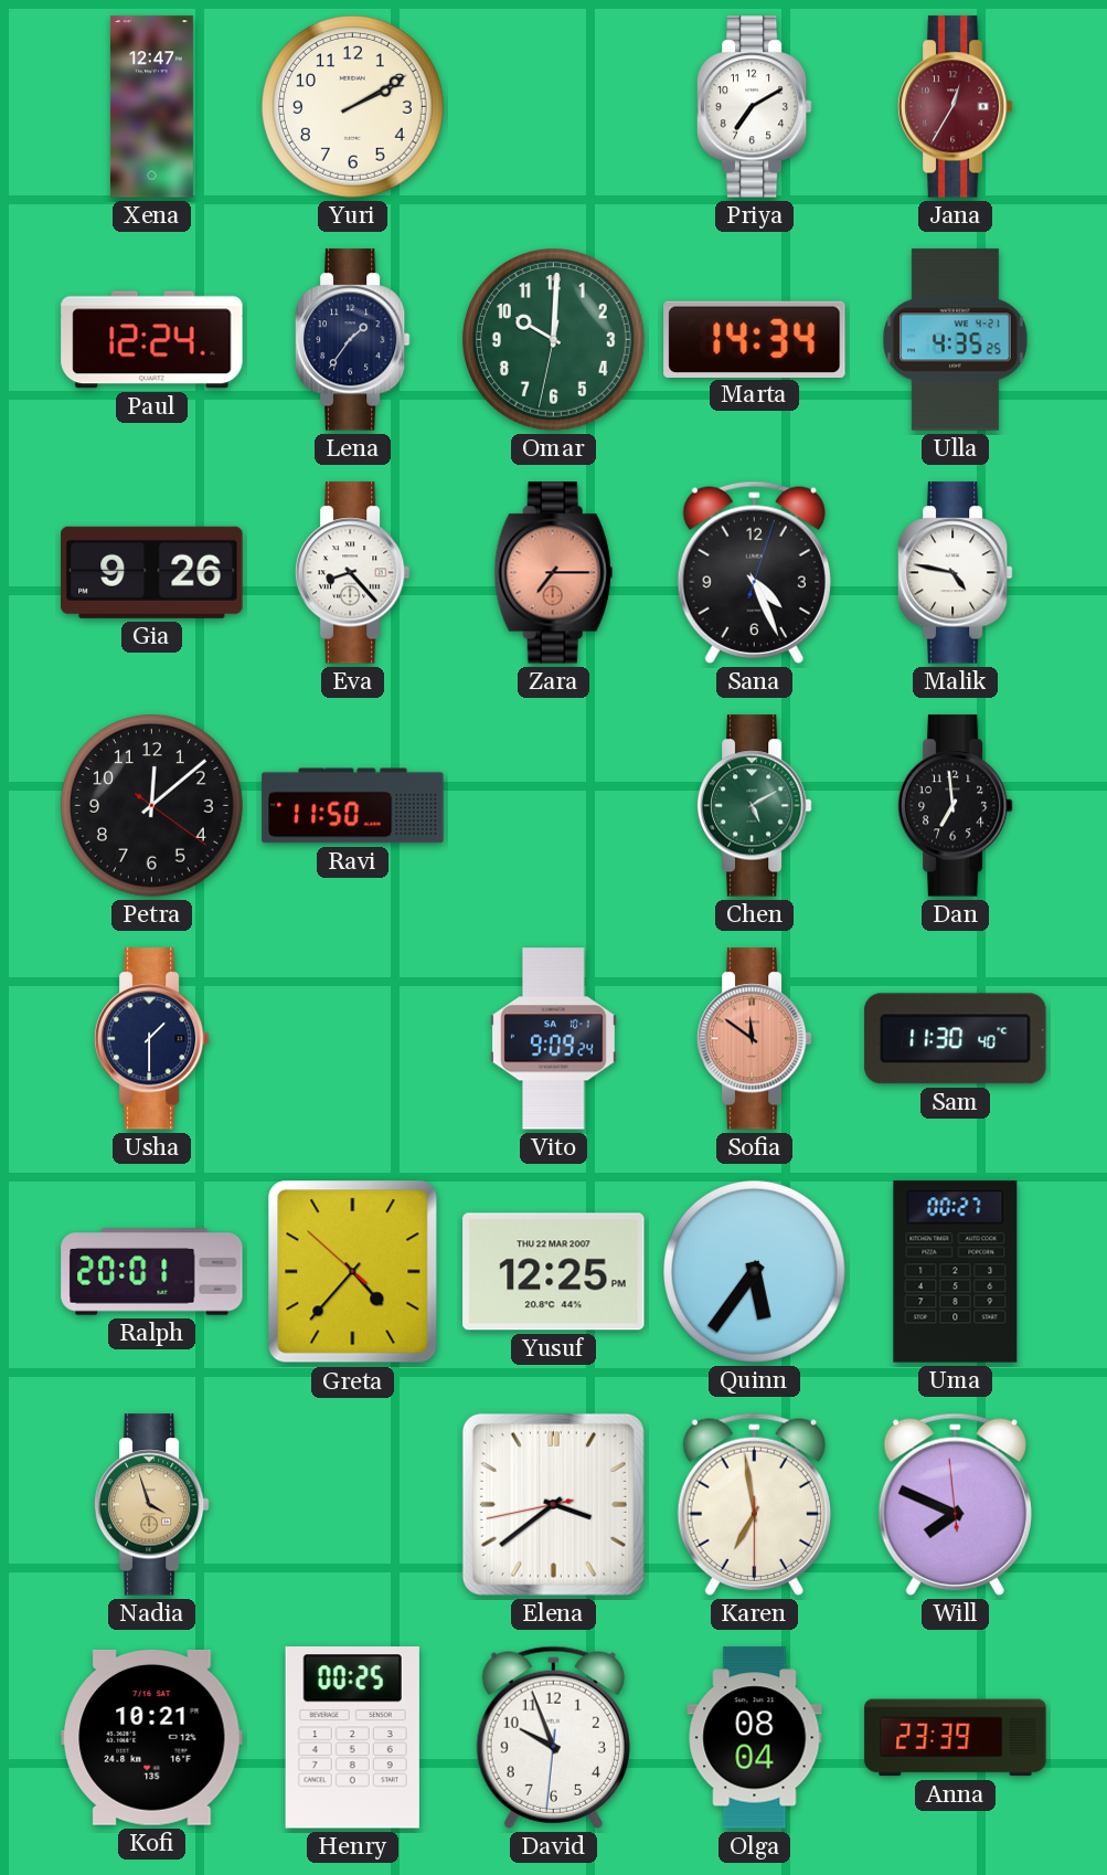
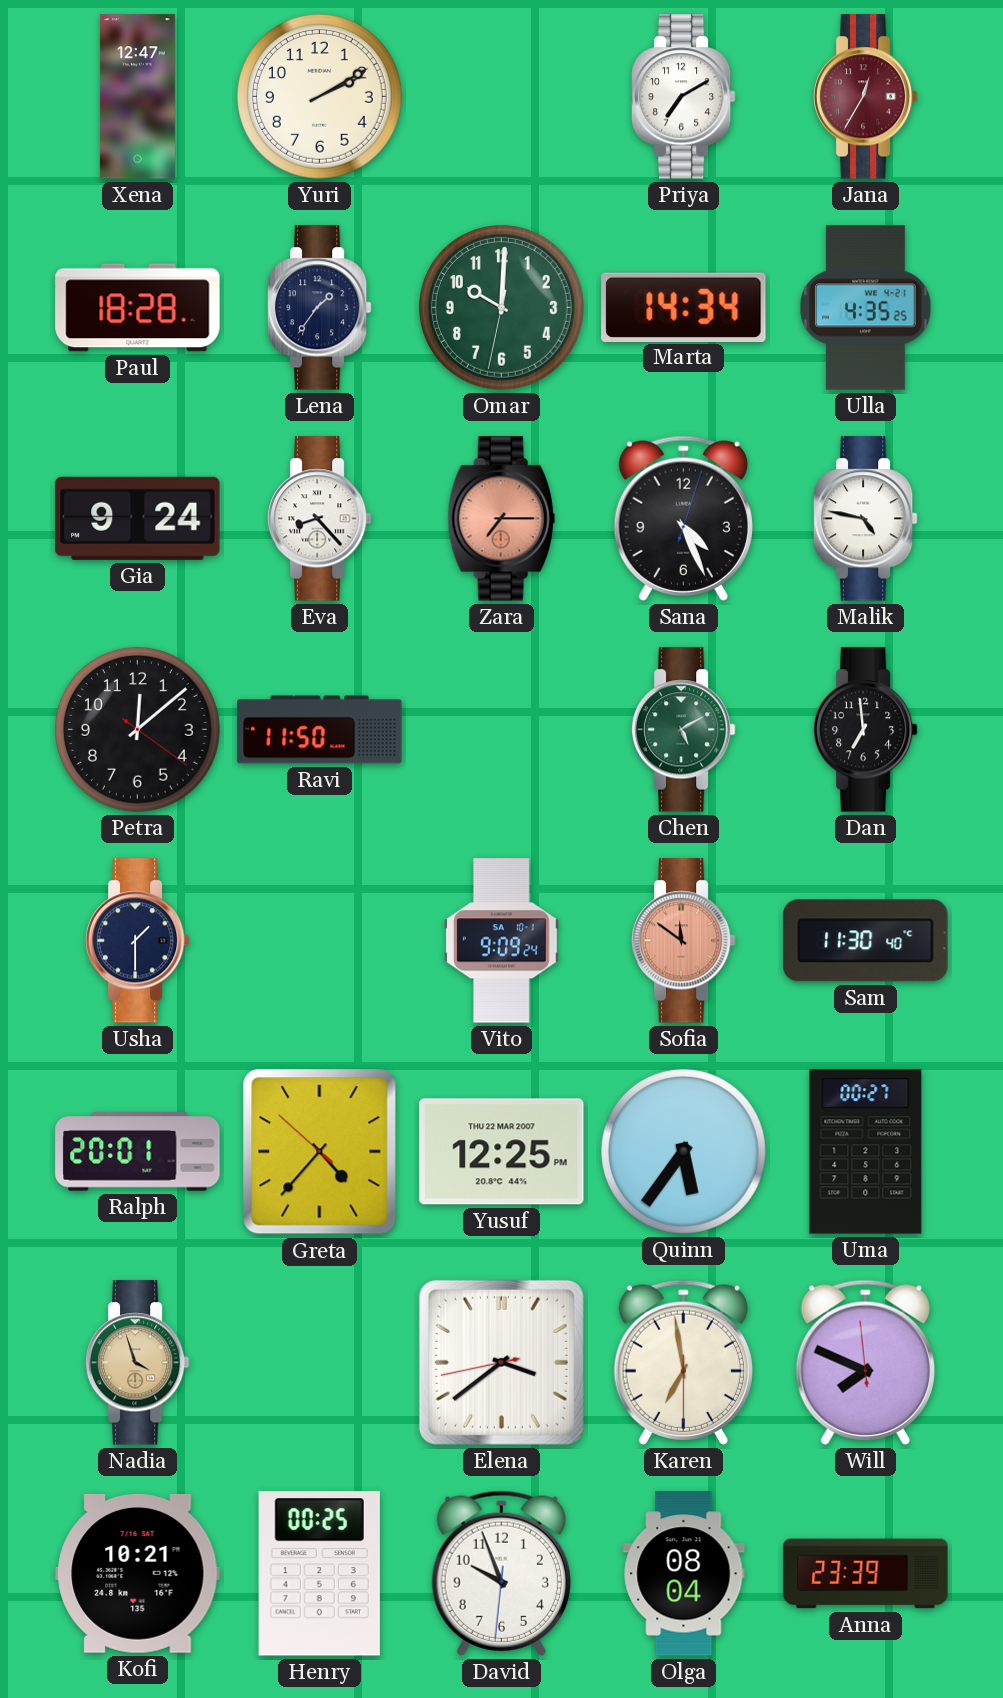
Paul: 12:24 -> 18:28
Gia: 9:26 -> 9:24
